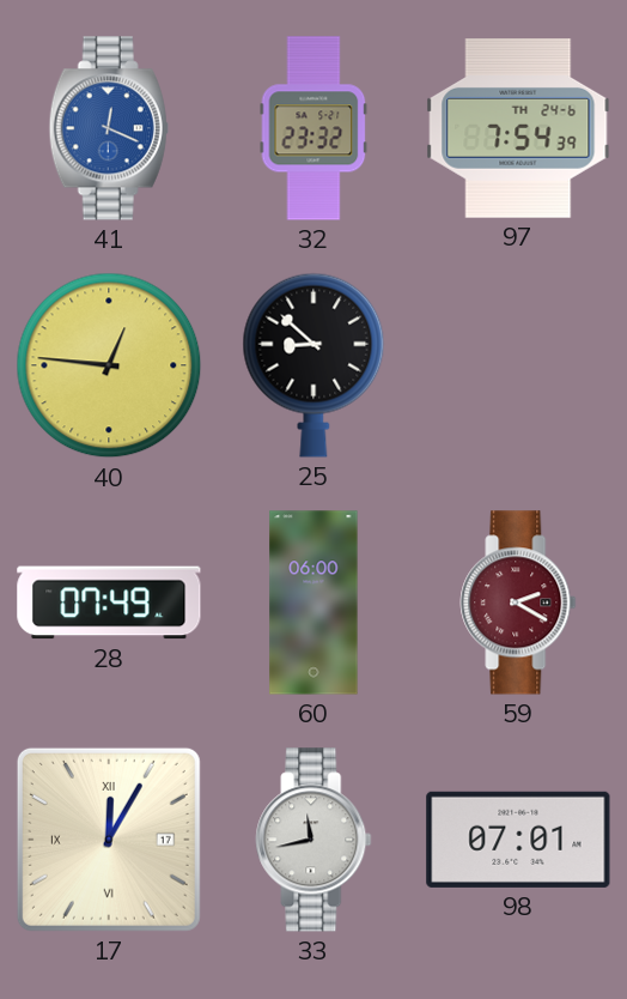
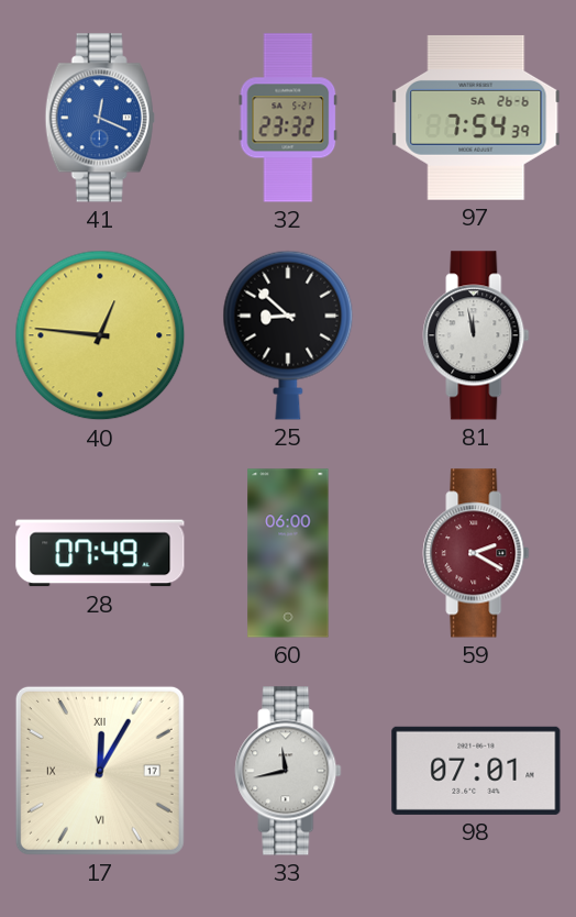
97 date: TH 24-6 -> SA 26-6
81: none -> 11:58
